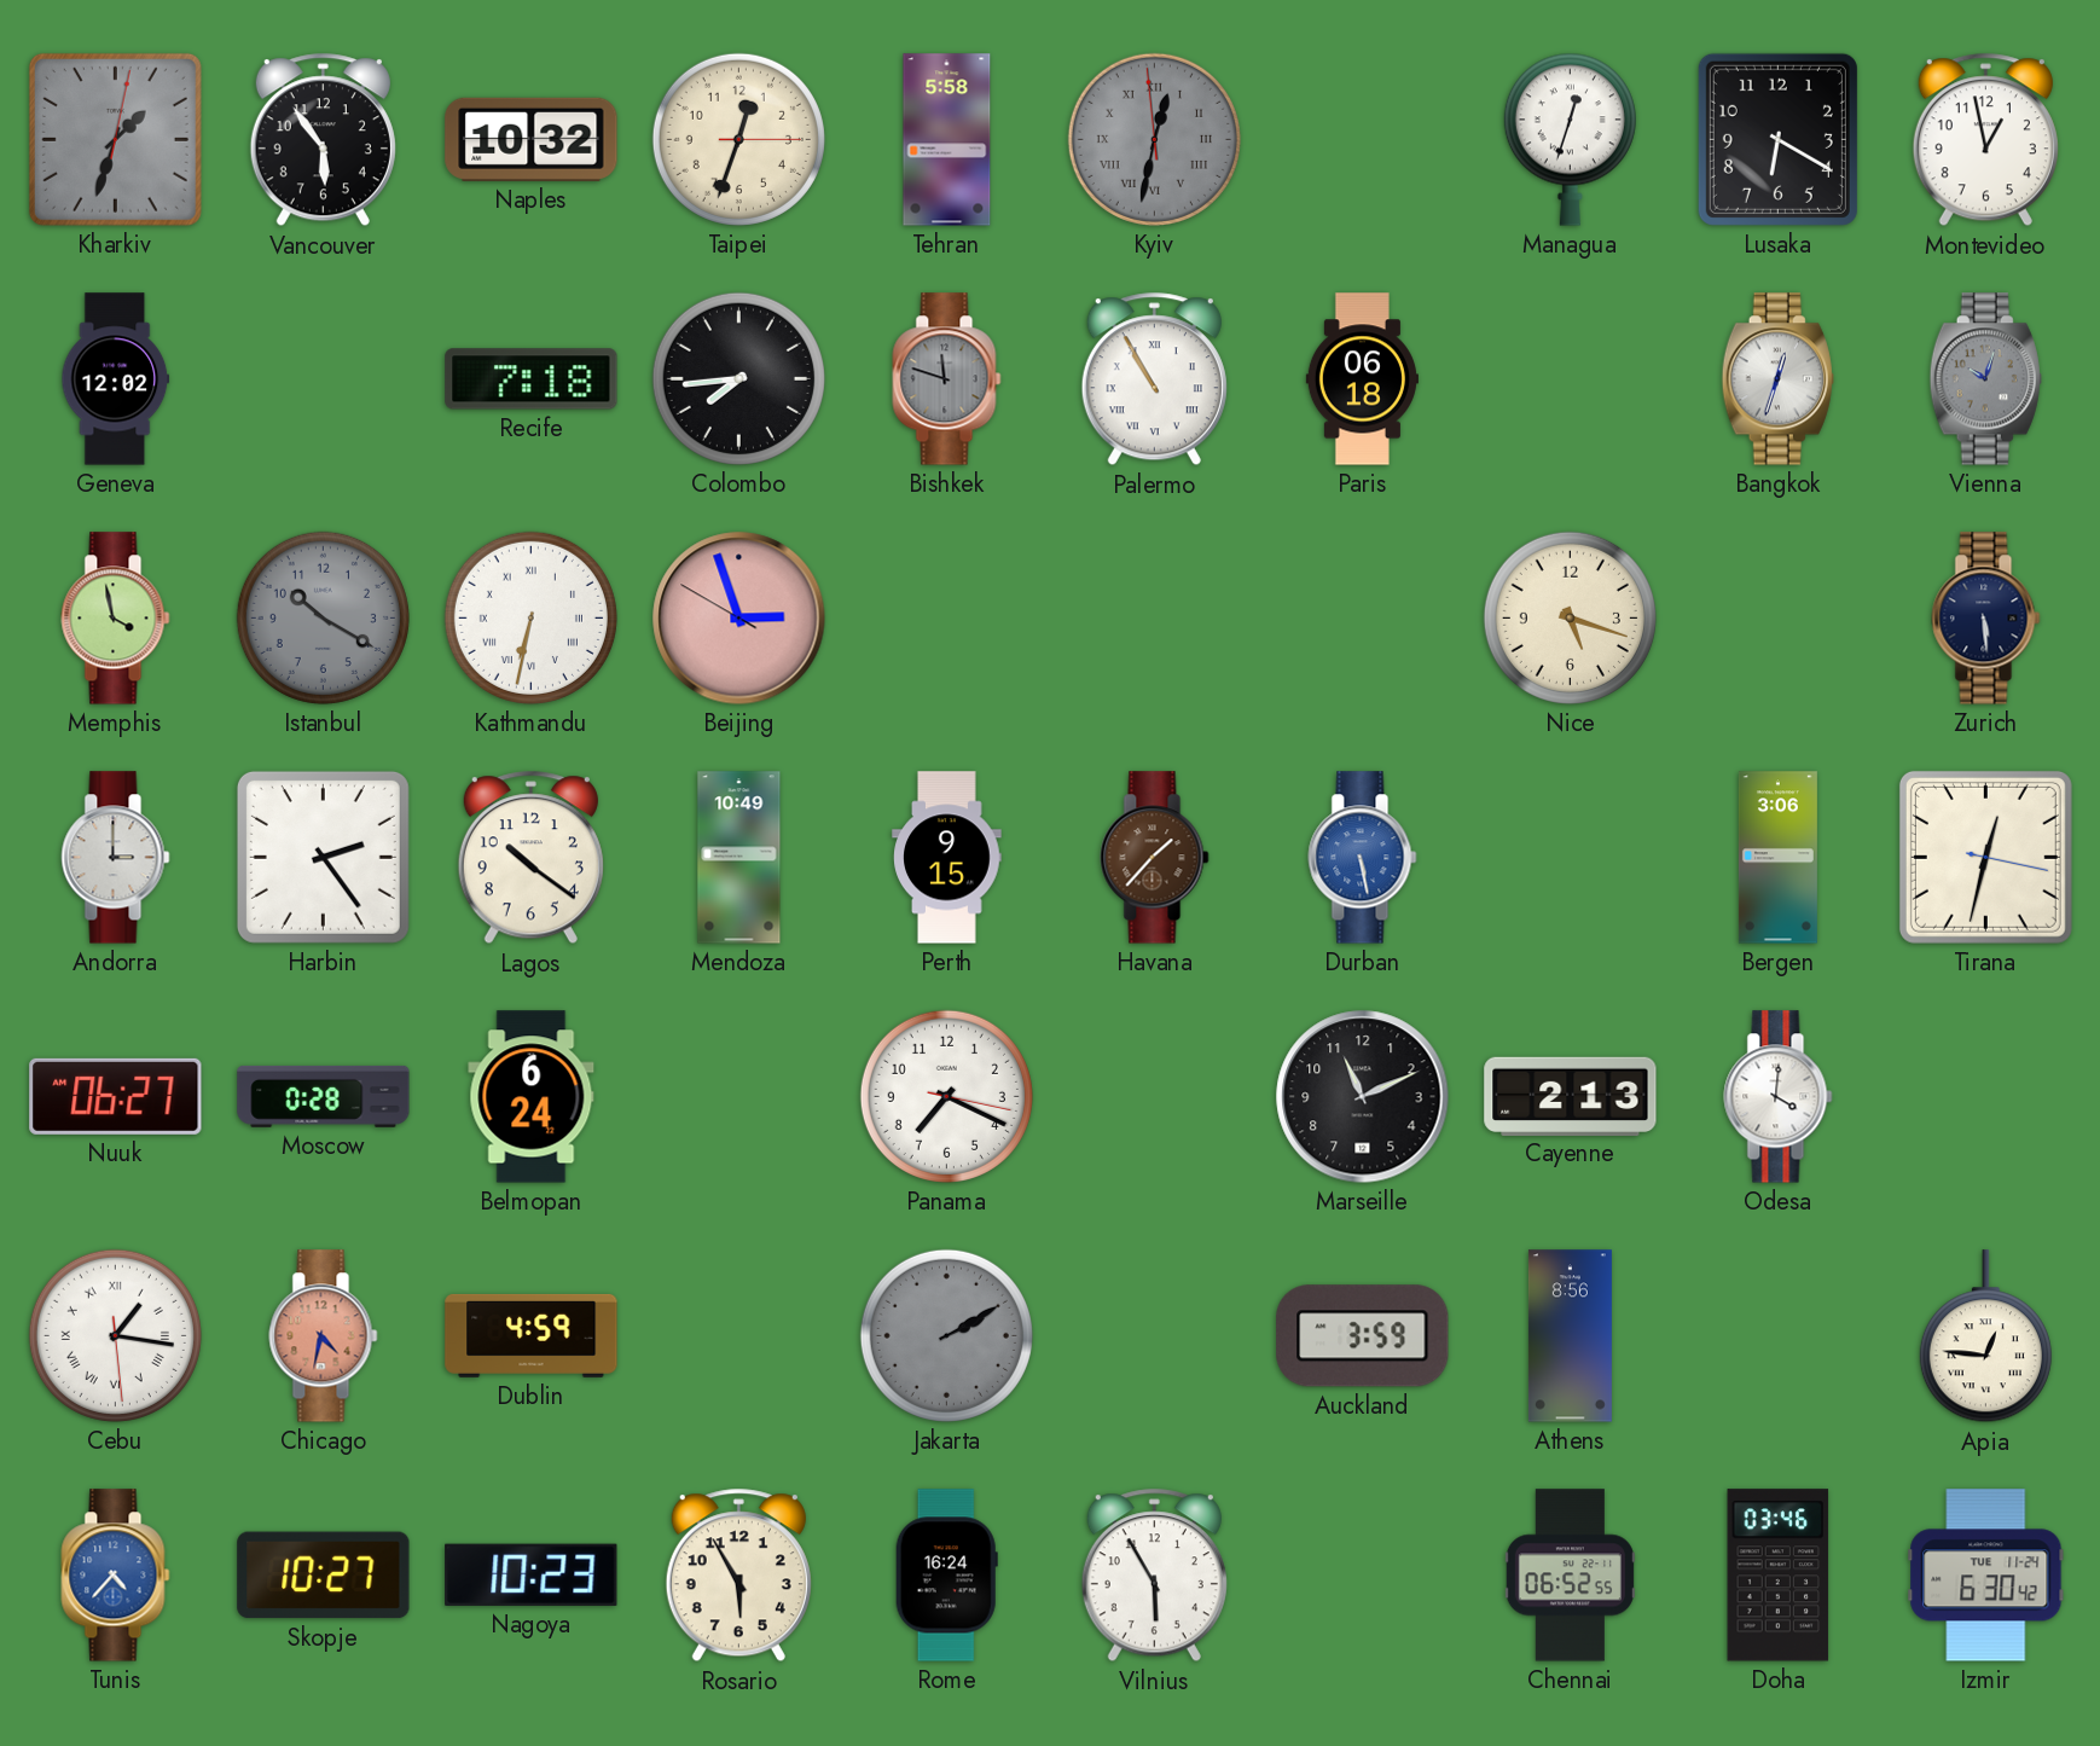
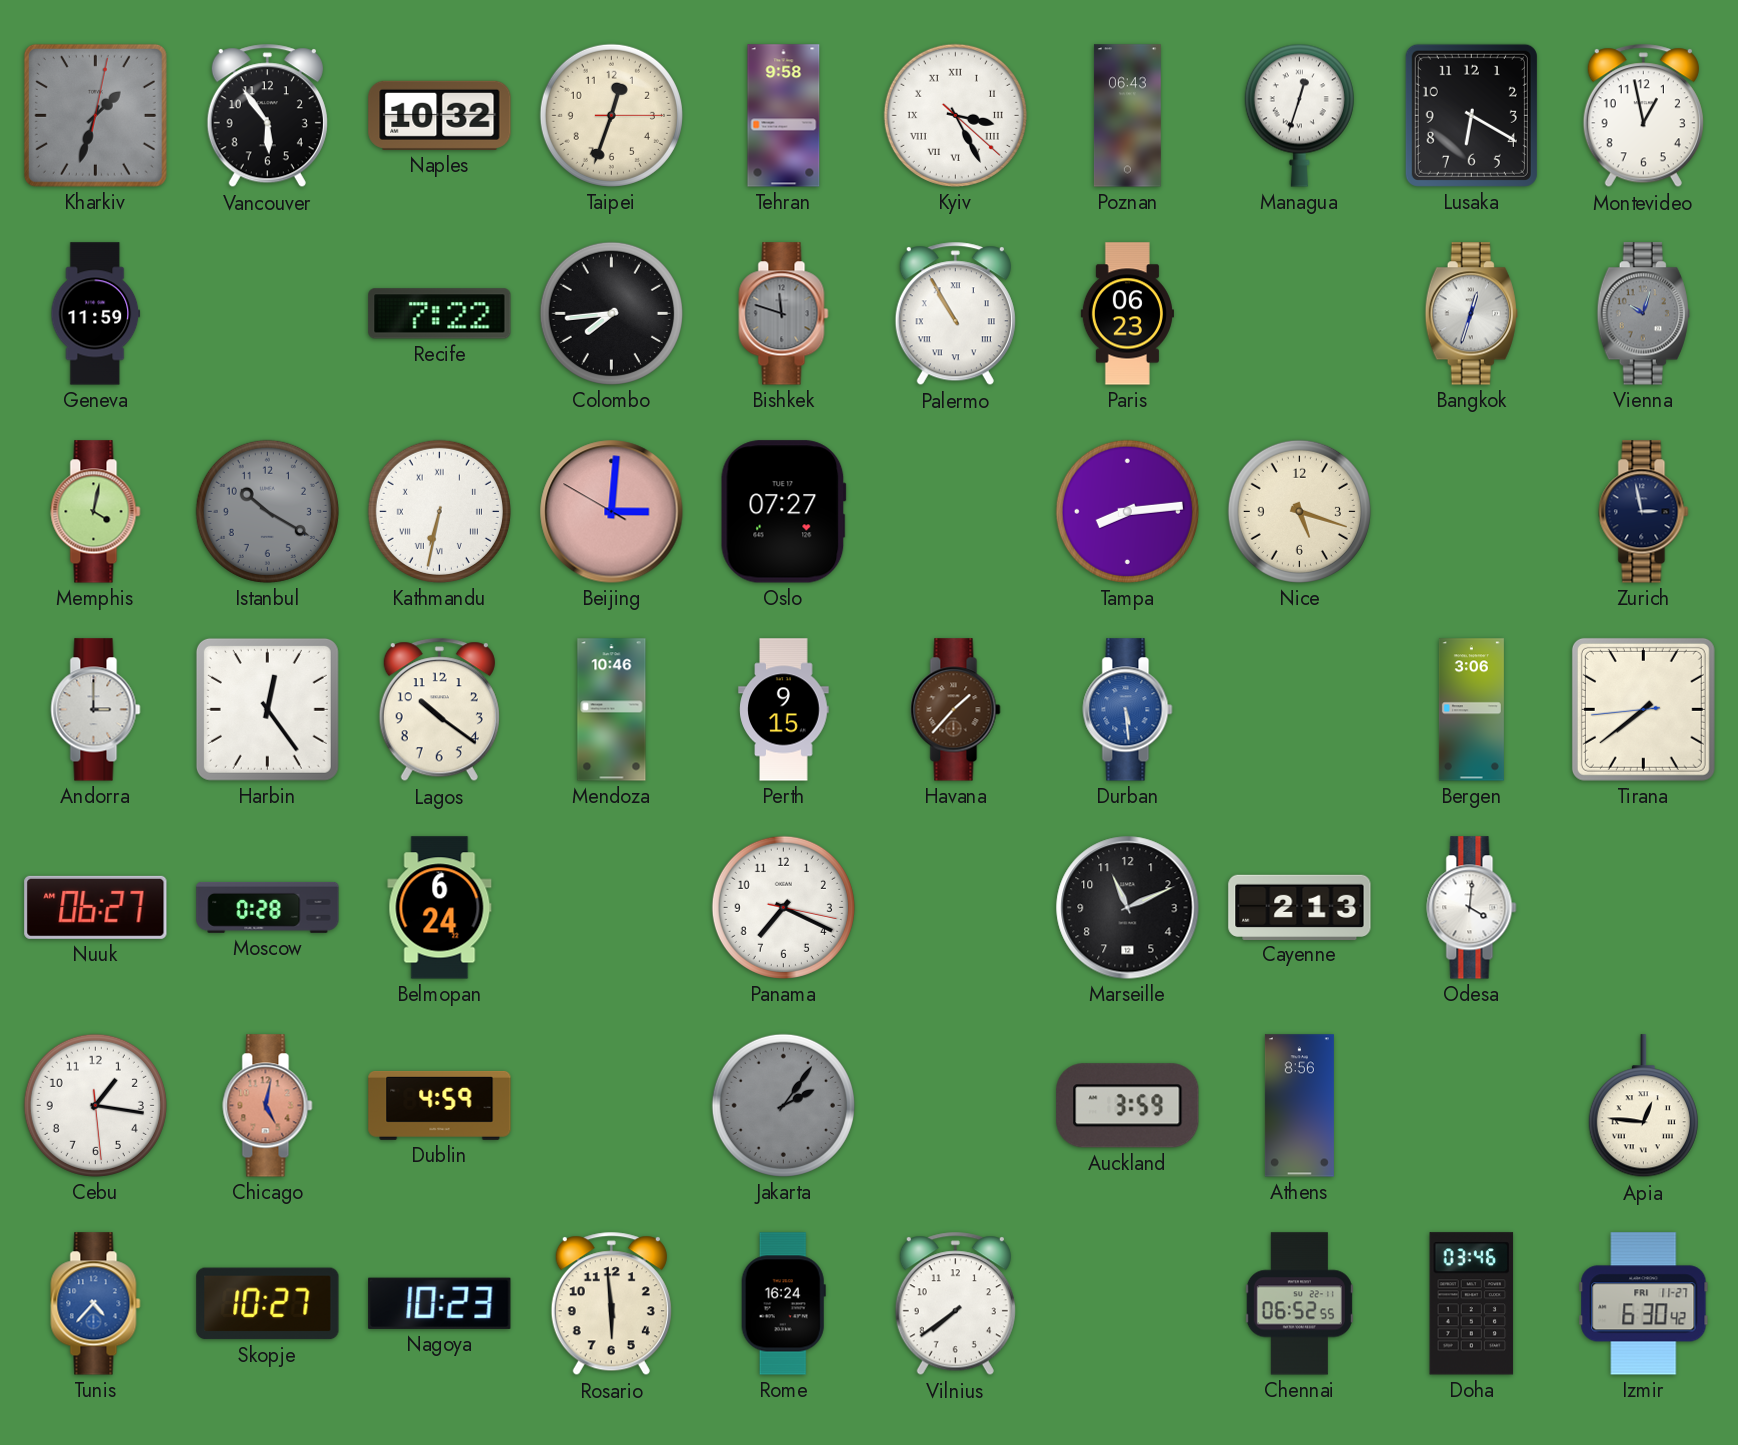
Tehran: 5:58 -> 9:58
Kyiv: 12:31 -> 3:25
Kyiv dial: grey -> white
Poznan: none -> 06:43
Geneva: 12:02 -> 11:59
Recife: 7:18 -> 7:22
Paris: 06:18 -> 06:23
Memphis: 3:58 -> 4:02
Beijing: 2:56 -> 3:00
Oslo: none -> 07:27
Tampa: none -> 8:14
Zurich: 5:29 -> 2:58
Harbin: 2:24 -> 12:24
Mendoza: 10:49 -> 10:46
Durban: 5:28 -> 5:29
Tirana: 12:32 -> 7:38
Cebu numerals: Roman -> Arabic
Chicago: 4:32 -> 5:02
Jakarta: 2:10 -> 2:06
Rosario: 5:55 -> 5:59
Vilnius: 5:55 -> 7:39
Izmir date: TUE 11-24 -> FRI 11-27
